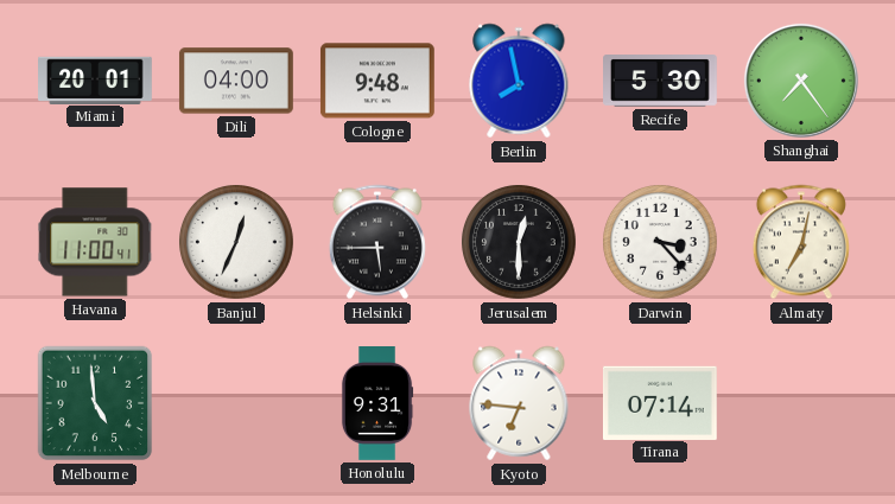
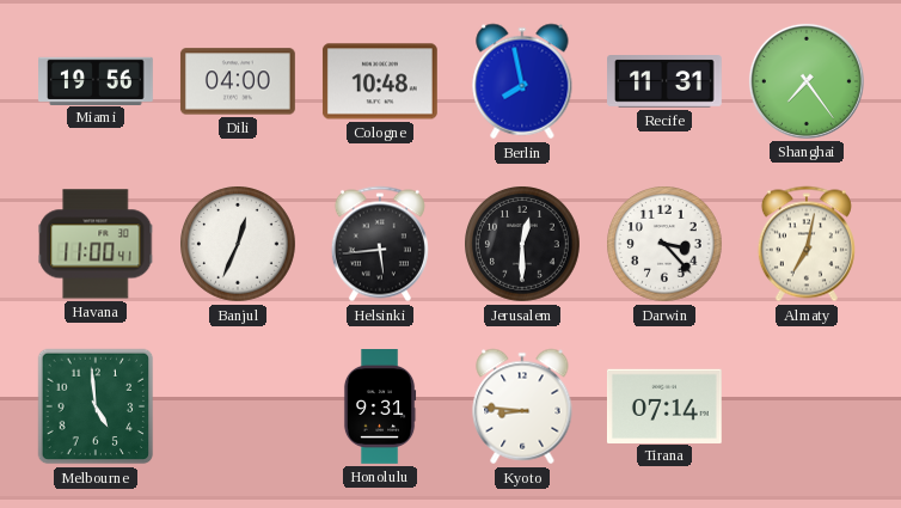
Miami: 20:01 -> 19:56
Cologne: 9:48 -> 10:48
Recife: 5:30 -> 11:31
Helsinki: 5:45 -> 5:44
Kyoto: 6:46 -> 8:46
